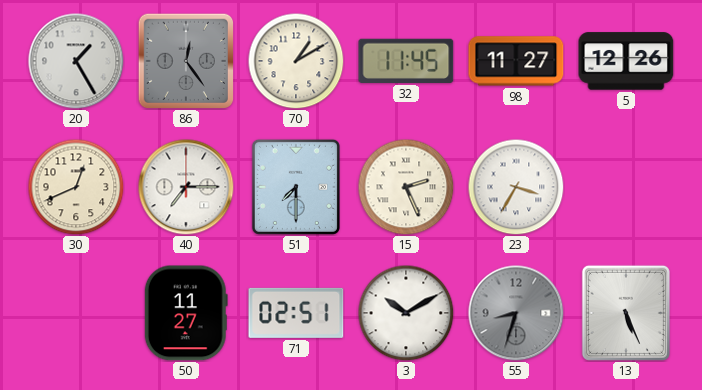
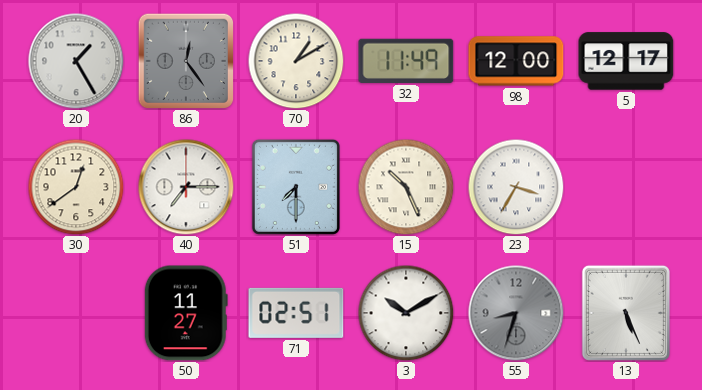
32: 11:45 -> 11:49
98: 11:27 -> 12:00
5: 12:26 -> 12:17
30: 12:41 -> 12:39
15: 2:26 -> 10:26
